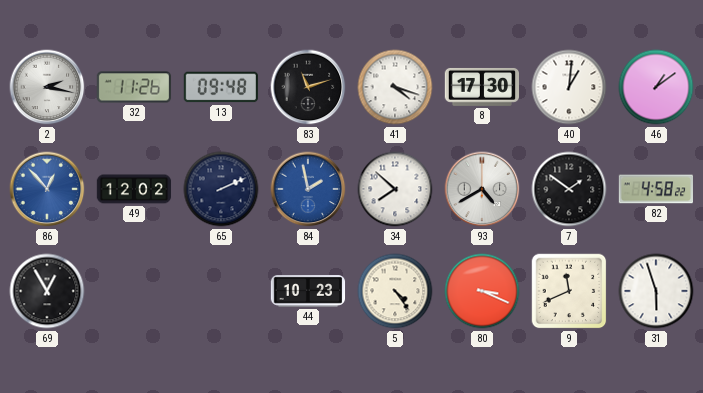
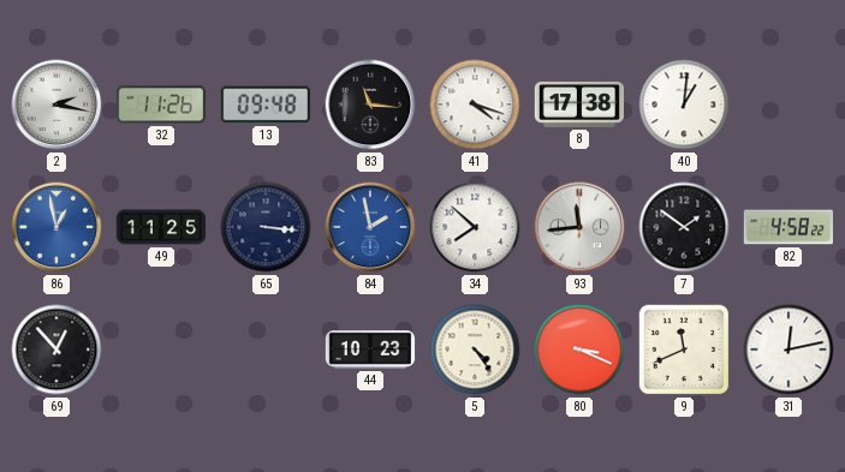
83: 11:12 -> 11:16
8: 17:30 -> 17:38
46: 1:09 -> none
86: 12:53 -> 12:58
49: 12:02 -> 11:25
65: 2:11 -> 3:16
93: 4:40 -> 11:44
69: 12:55 -> 12:53
31: 5:57 -> 12:13
